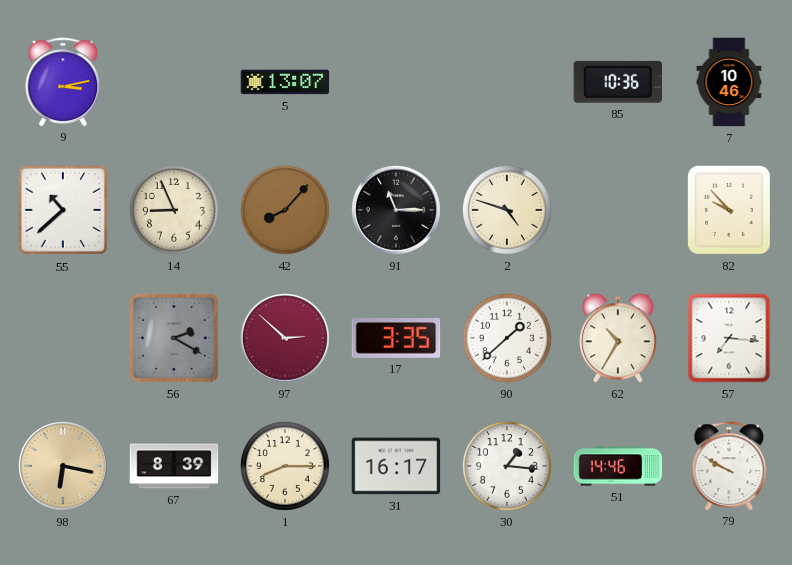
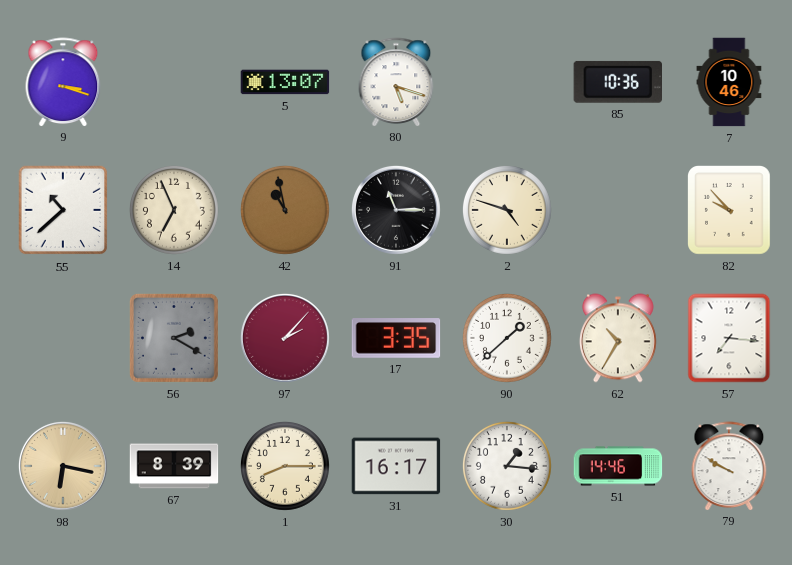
9: 3:13 -> 3:18
80: none -> 5:18
14: 8:56 -> 6:56
42: 8:07 -> 10:58
97: 2:52 -> 2:07
